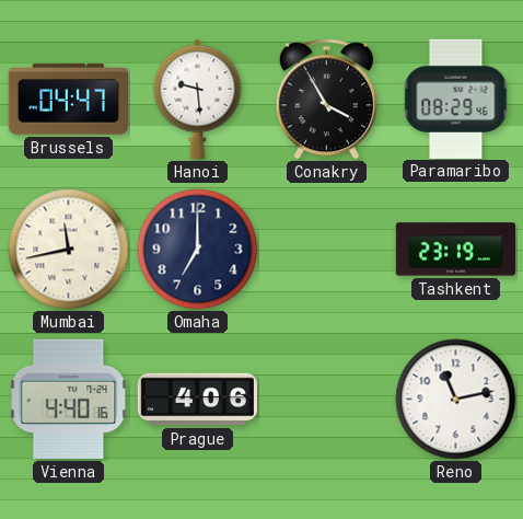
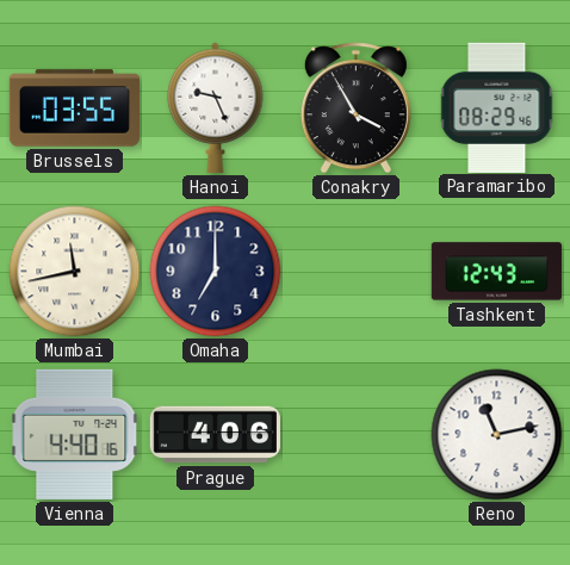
Brussels: 04:47 -> 03:55
Hanoi: 9:29 -> 9:26
Tashkent: 23:19 -> 12:43
